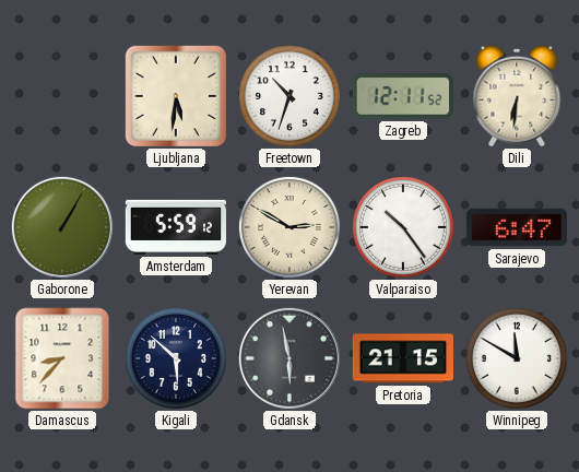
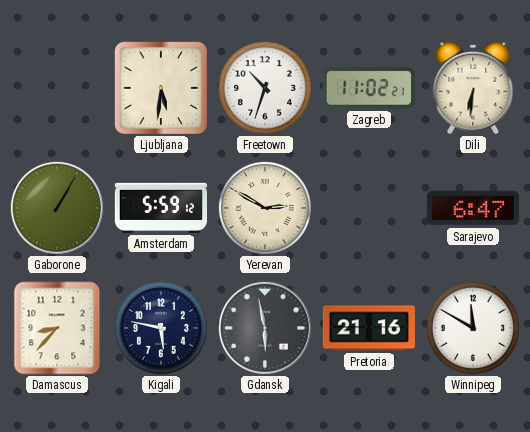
Zagreb: 12:11 -> 11:02
Valparaiso: 10:24 -> none
Kigali: 5:52 -> 5:47
Pretoria: 21:15 -> 21:16
